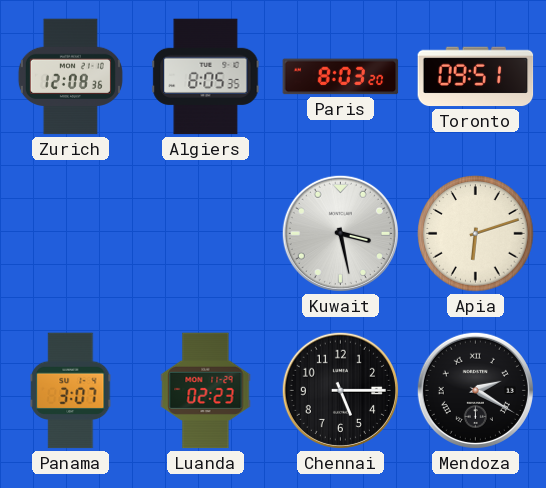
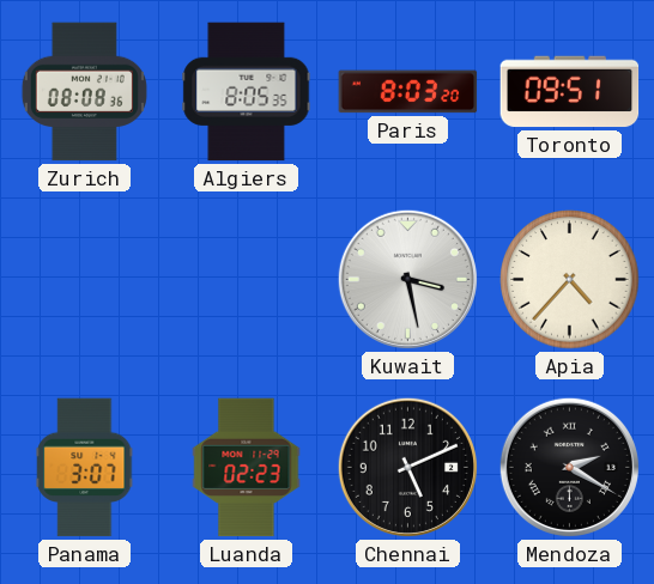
Zurich: 12:08 -> 08:08
Apia: 6:12 -> 4:37
Chennai: 5:15 -> 5:11
